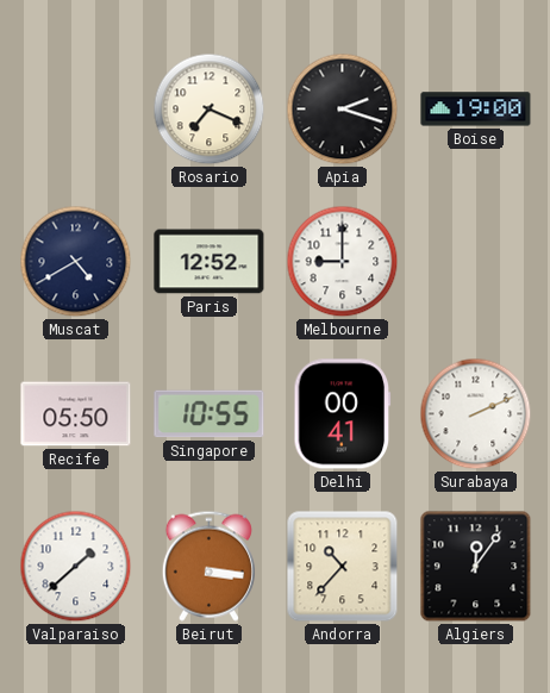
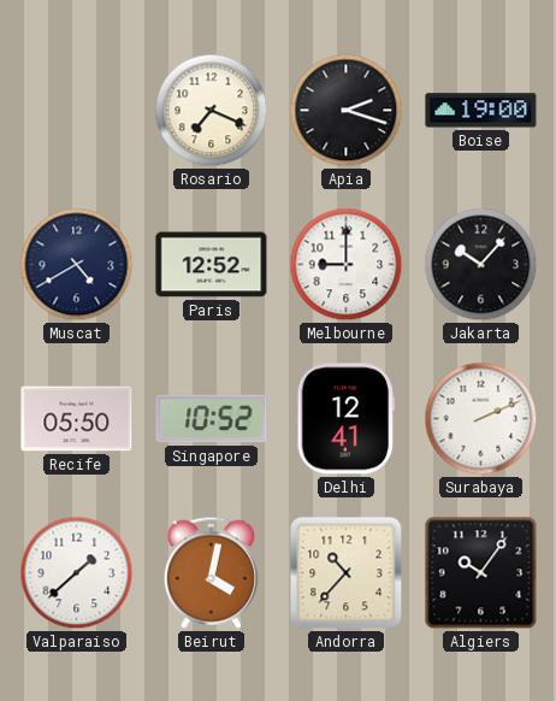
Jakarta: none -> 10:07
Singapore: 10:55 -> 10:52
Delhi: 00:41 -> 12:41
Beirut: 3:16 -> 4:02
Algiers: 12:06 -> 10:06
